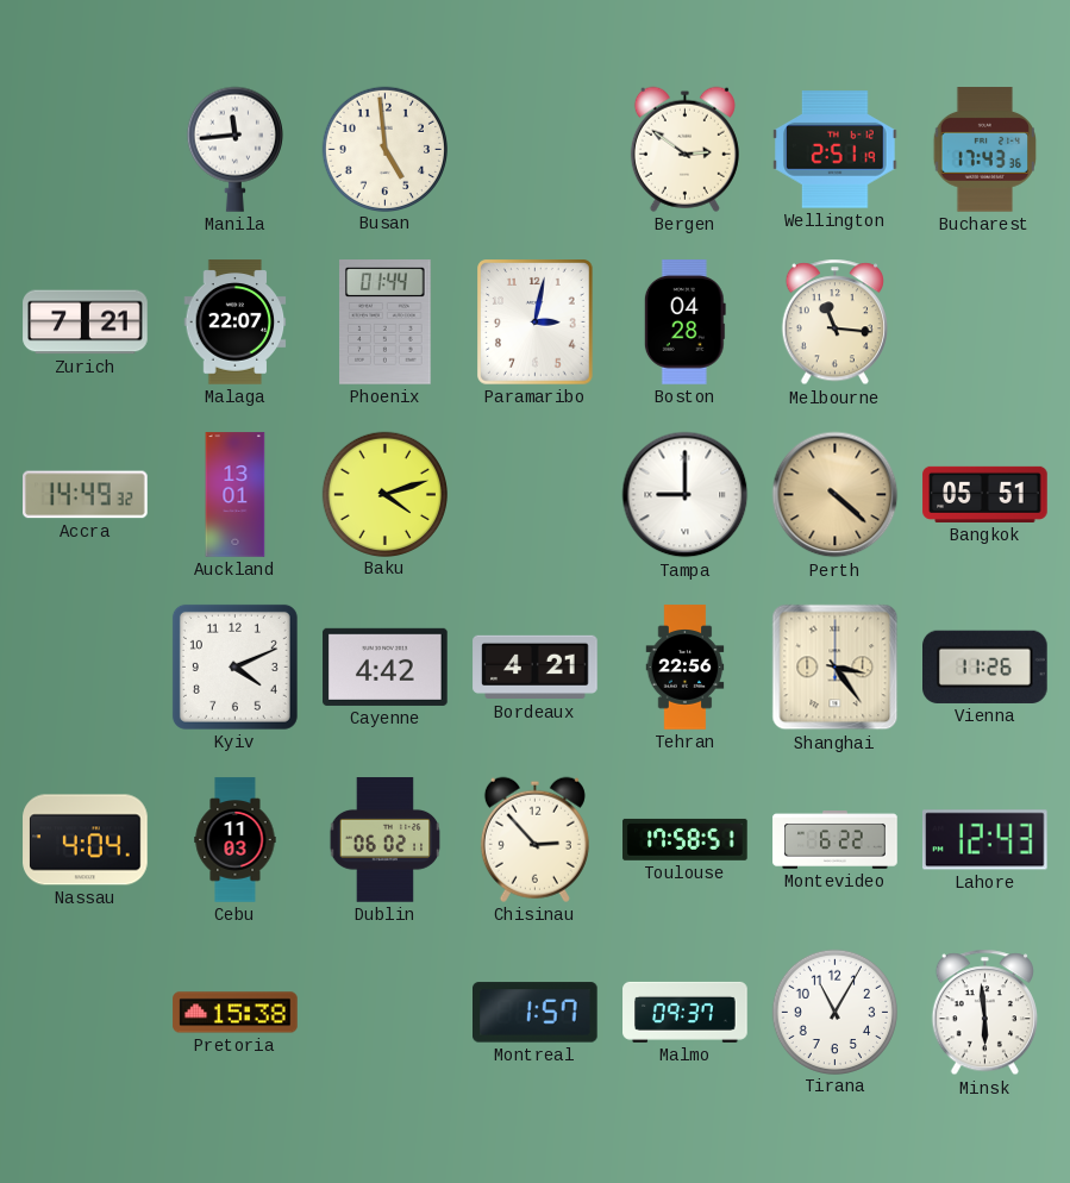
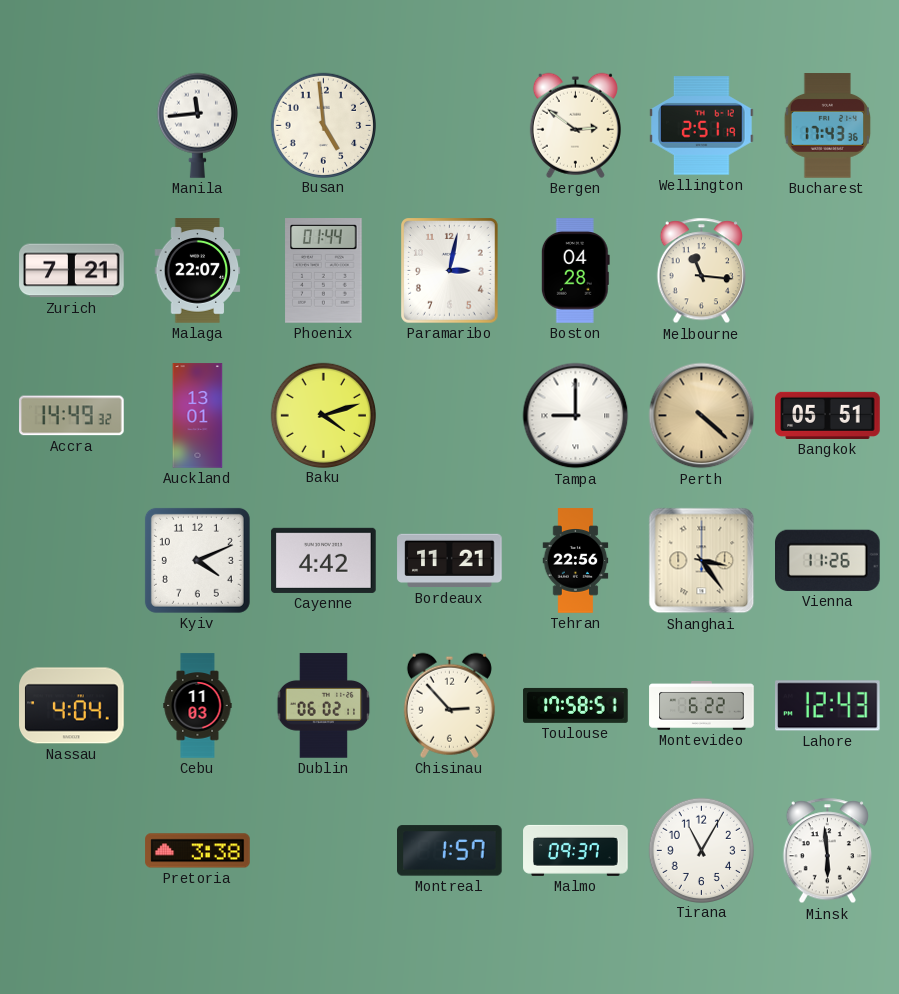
Bordeaux: 4:21 -> 11:21
Pretoria: 15:38 -> 3:38
